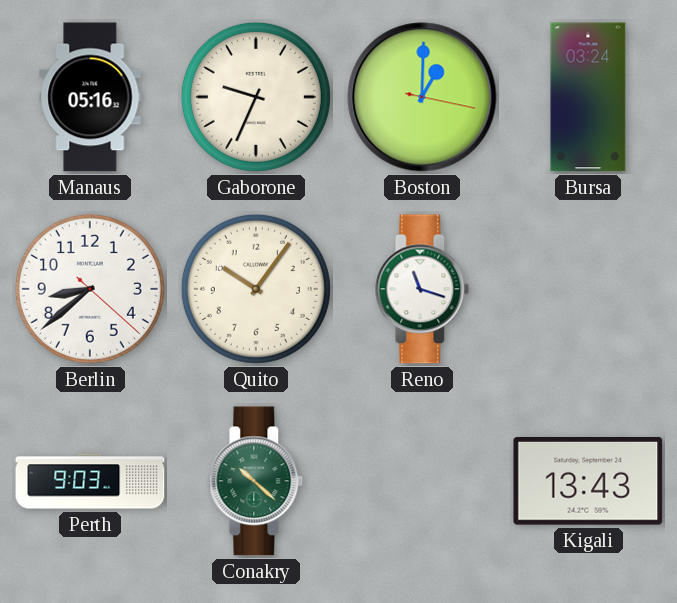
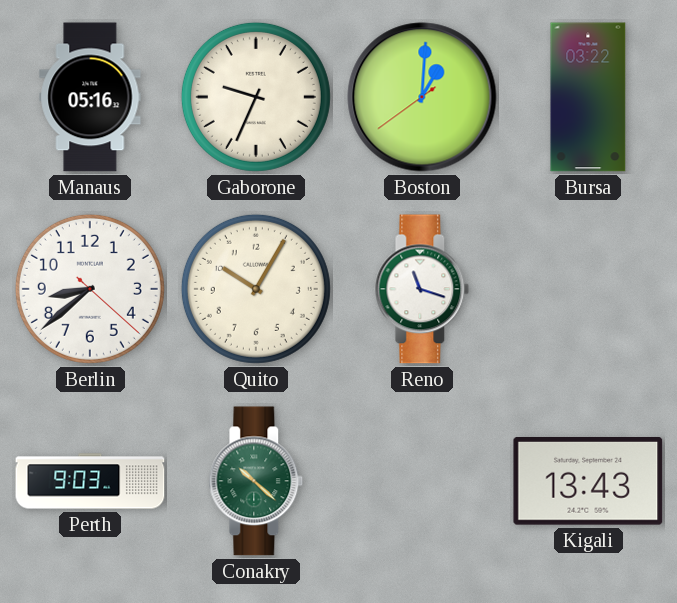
Boston: 1:00:17 -> 1:00:39
Bursa: 03:24 -> 03:22
Quito: 10:06 -> 10:05
